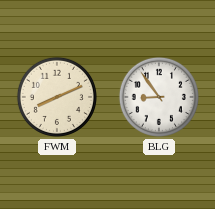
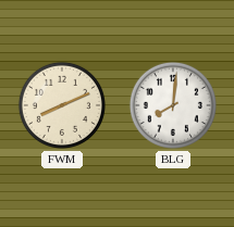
BLG: 8:54 -> 8:01
